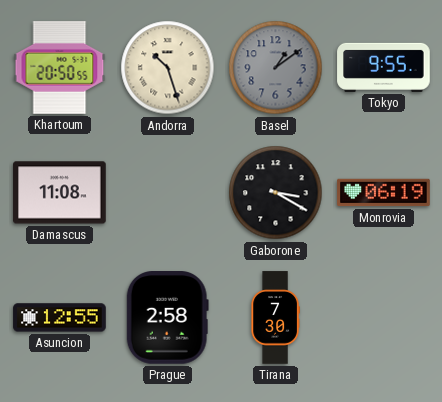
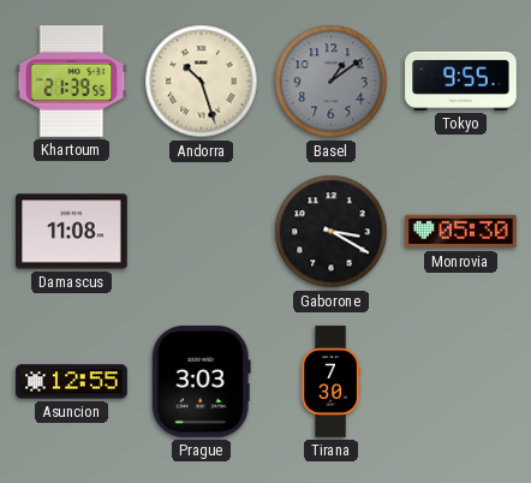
Khartoum: 20:50 -> 21:39
Monrovia: 06:19 -> 05:30
Prague: 2:58 -> 3:03
